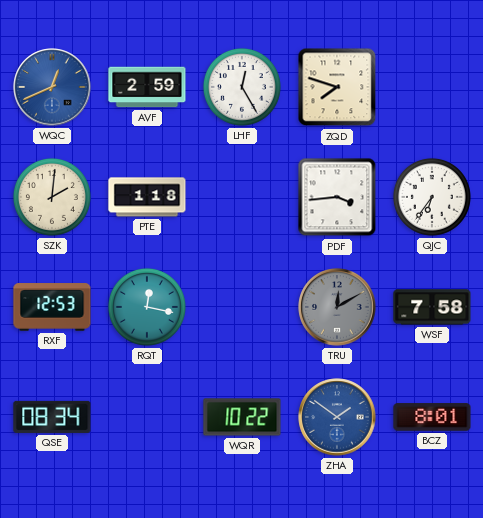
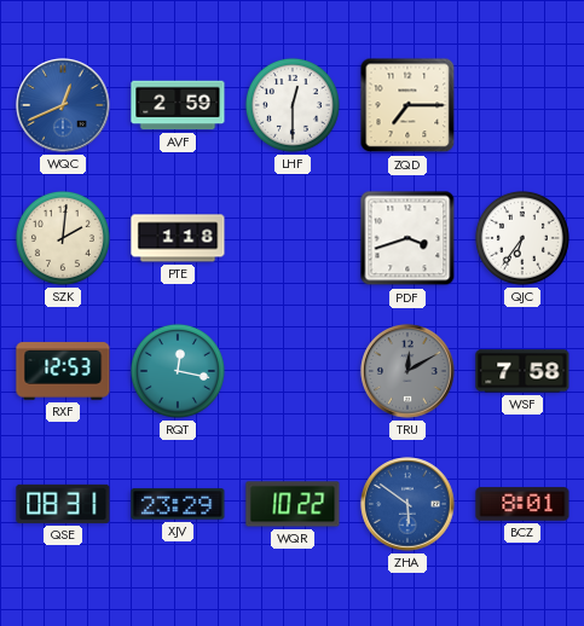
LHF: 12:25 -> 12:30
ZQD: 7:48 -> 7:15
PDF: 3:44 -> 3:42
QSE: 08:34 -> 08:31
XJV: none -> 23:29
ZHA: 1:51 -> 5:51
